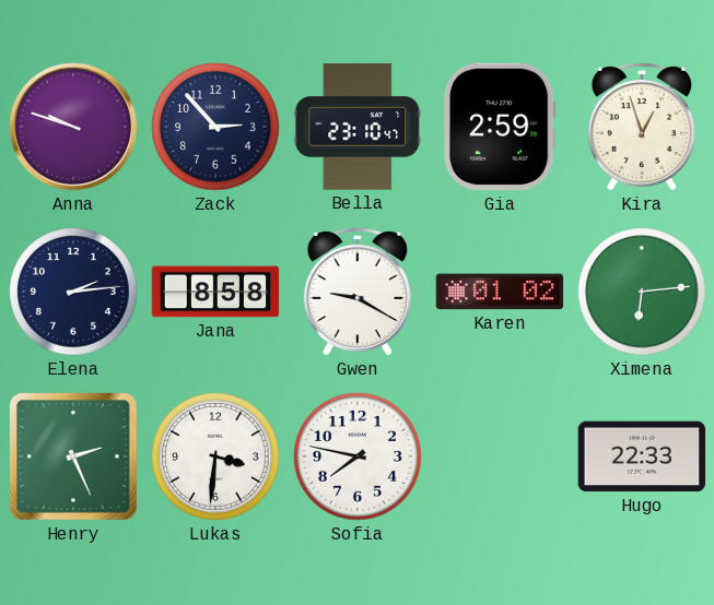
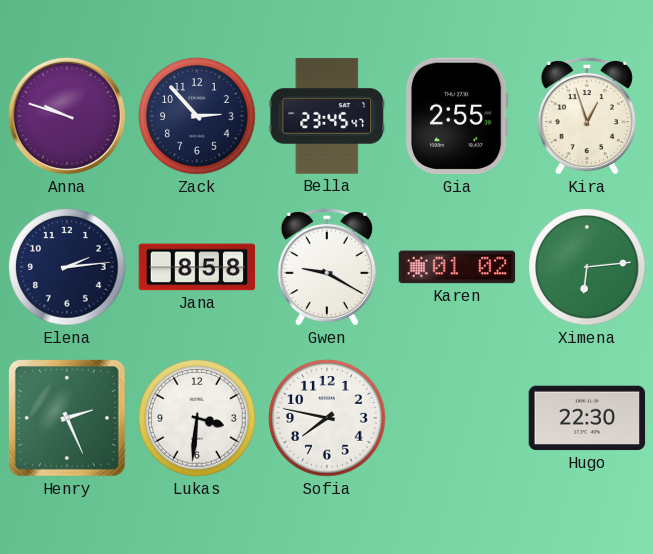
Bella: 23:10 -> 23:45
Gia: 2:59 -> 2:55
Hugo: 22:33 -> 22:30
